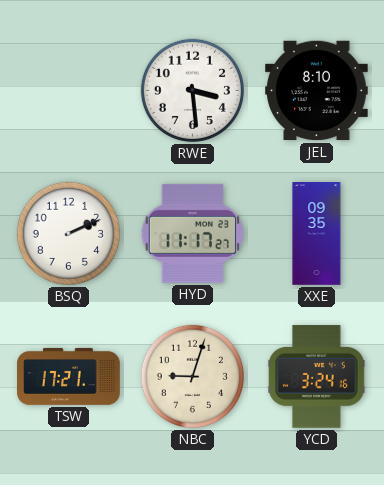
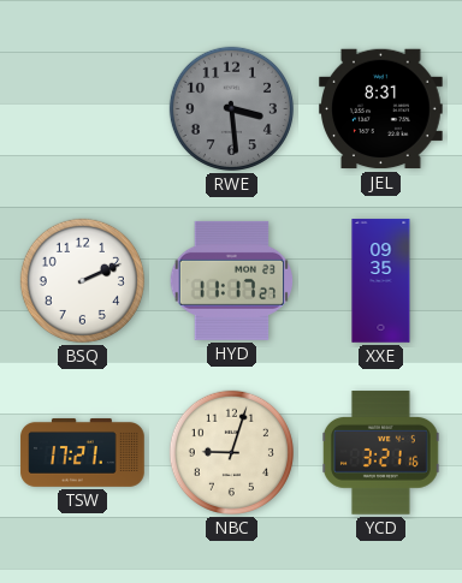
RWE dial: white -> grey
JEL: 8:10 -> 8:31
YCD: 3:24 -> 3:21
